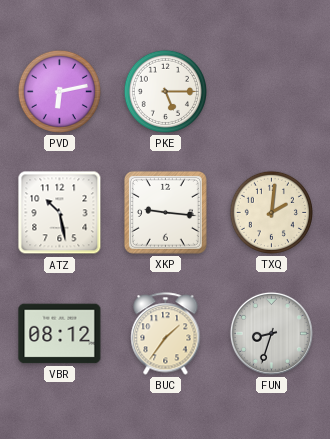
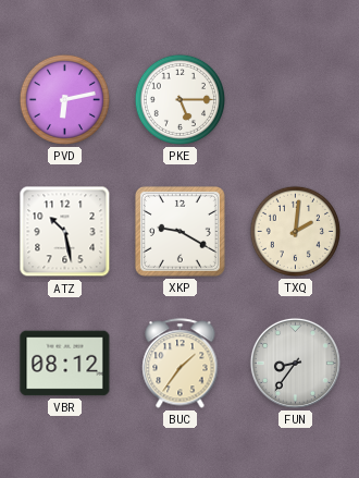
XKP: 9:16 -> 9:20
FUN: 8:33 -> 8:36
